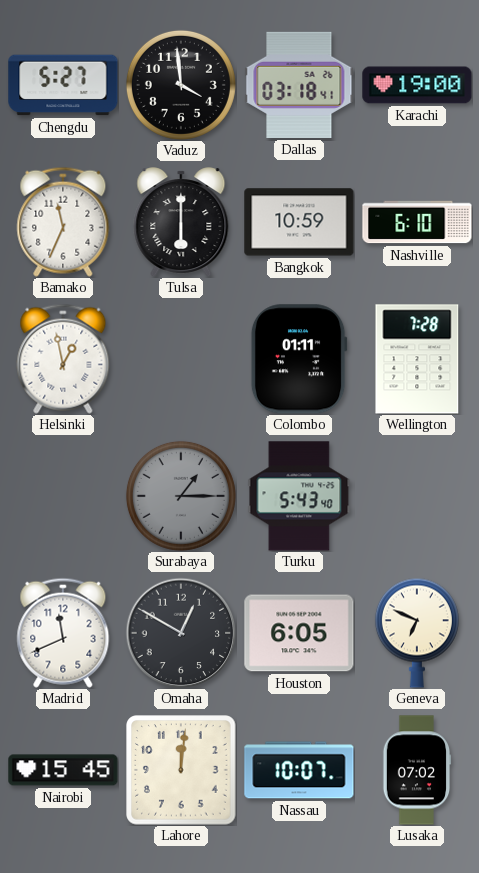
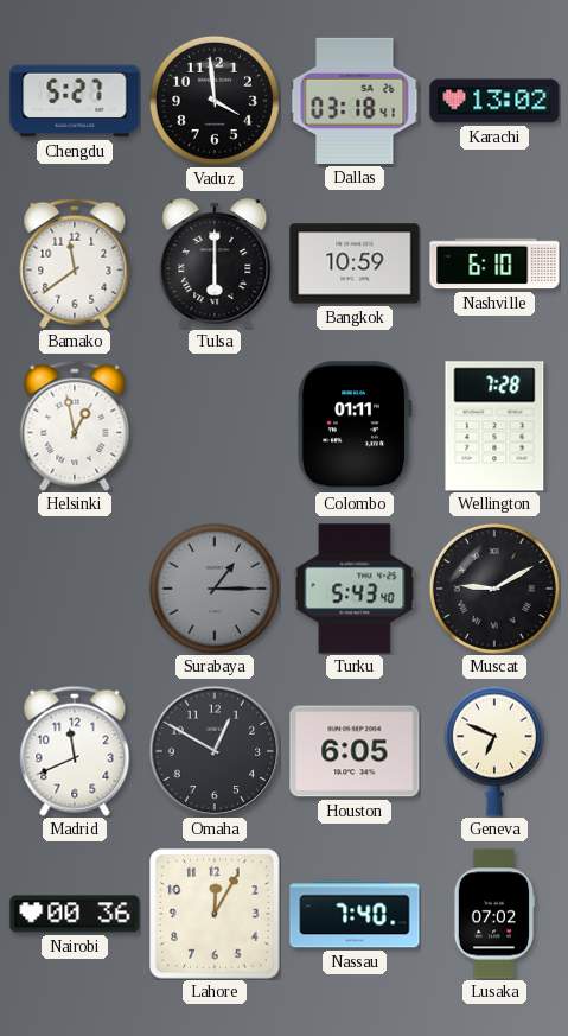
Karachi: 19:00 -> 13:02
Bamako: 11:34 -> 11:39
Muscat: none -> 9:10
Nairobi: 15:45 -> 00:36
Lahore: 12:01 -> 12:05
Nassau: 10:07 -> 7:40
